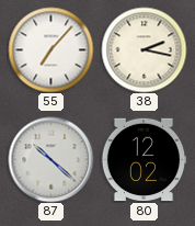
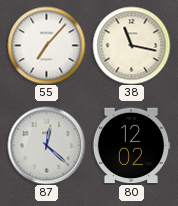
38: 2:17 -> 11:17
87: 10:22 -> 12:22
